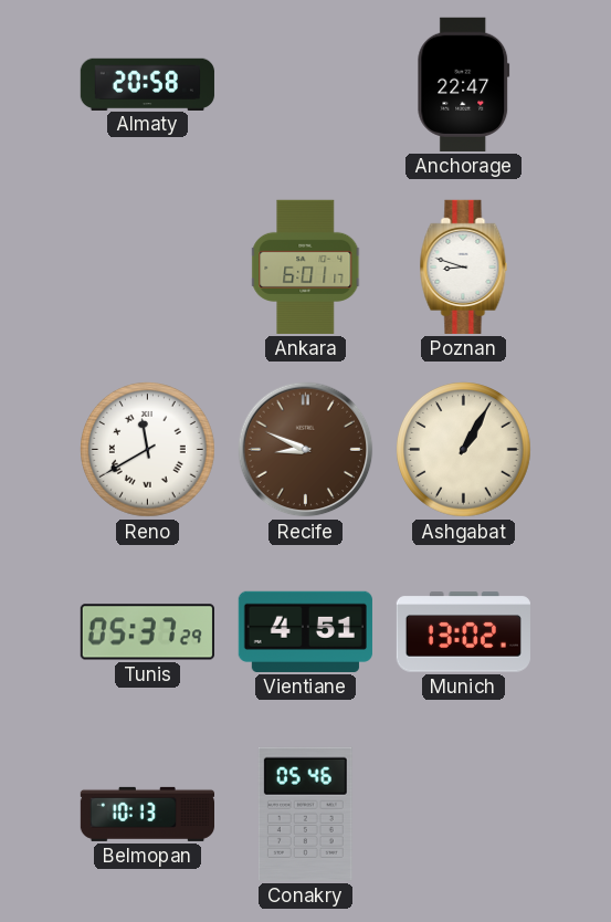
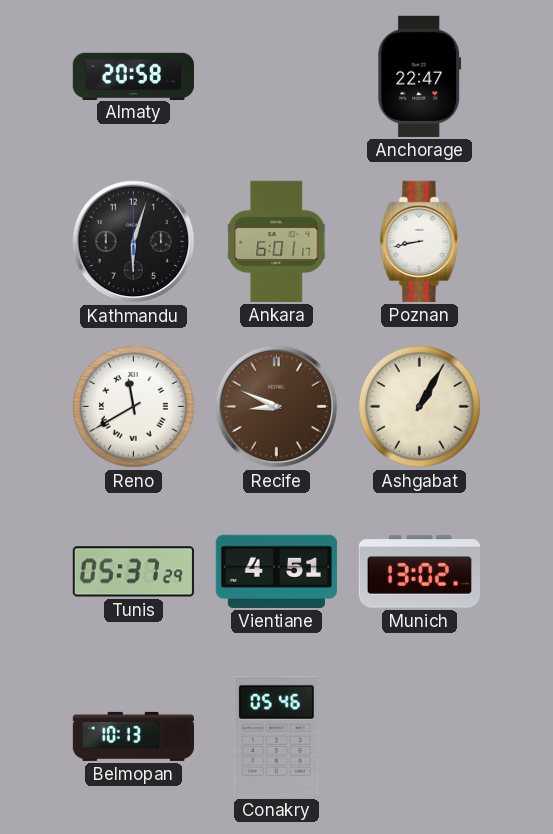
Kathmandu: none -> 6:03
Poznan: 8:48 -> 8:43
